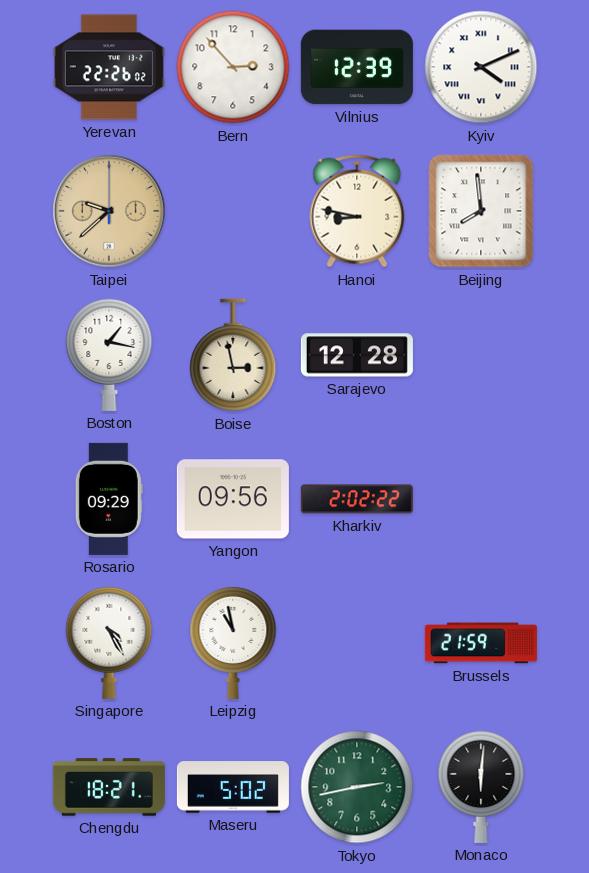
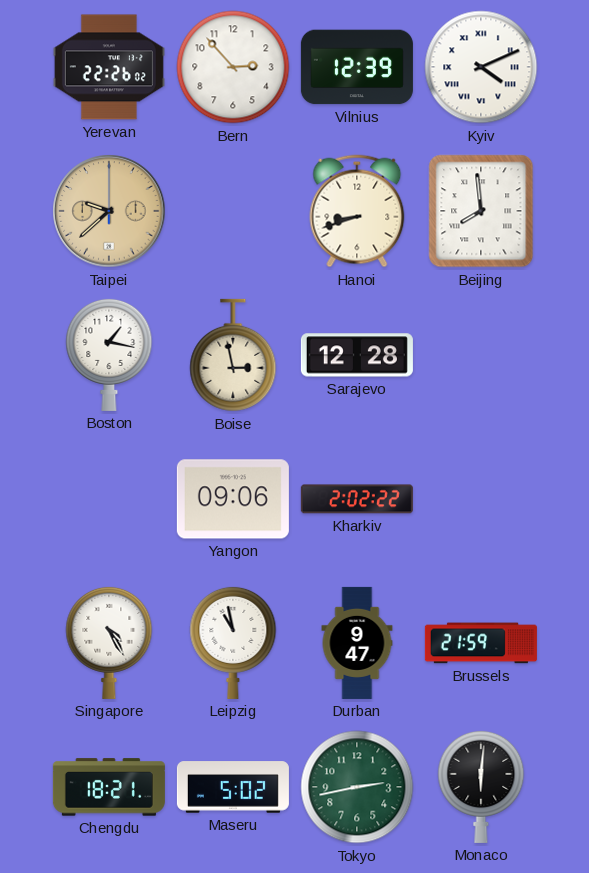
Hanoi: 8:47 -> 8:42
Rosario: 09:29 -> none
Yangon: 09:56 -> 09:06
Durban: none -> 9:47
